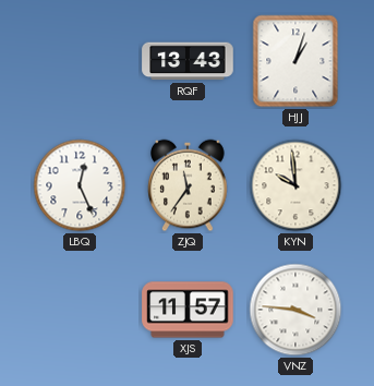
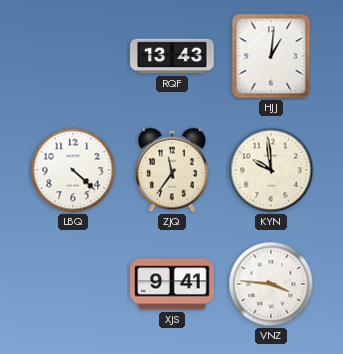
HJJ: 1:03 -> 1:01
LBQ: 12:26 -> 4:22
XJS: 11:57 -> 9:41
